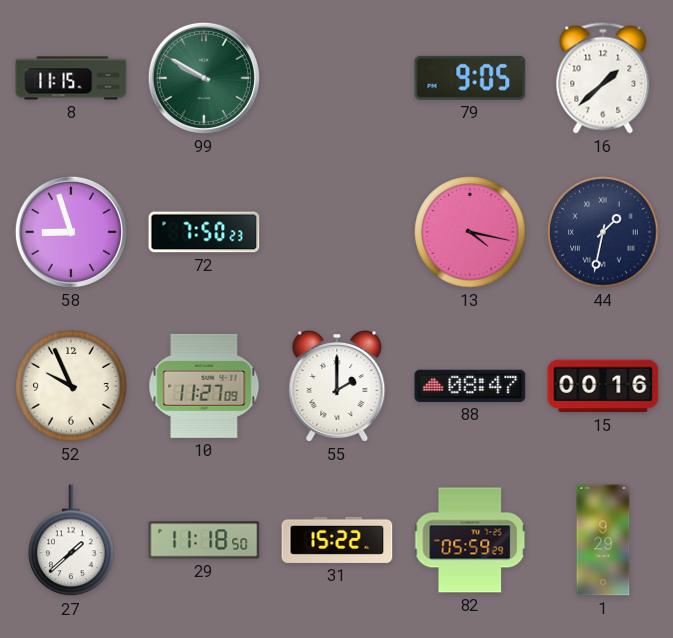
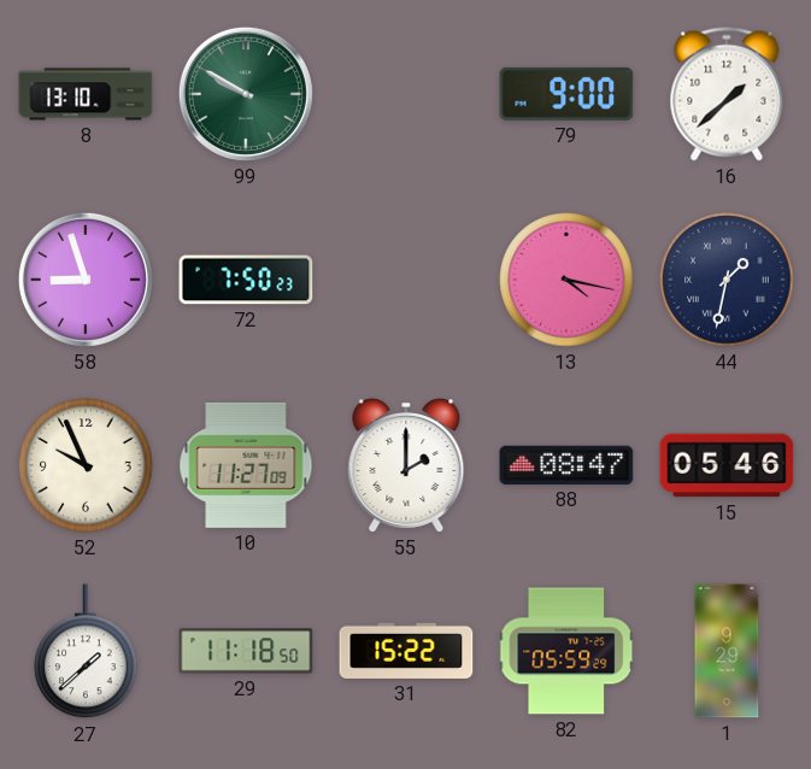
8: 11:15 -> 13:10
79: 9:05 -> 9:00
15: 00:16 -> 05:46
